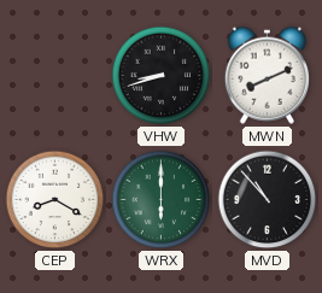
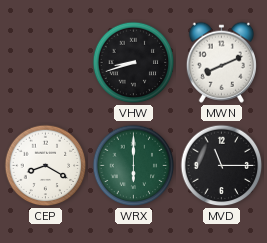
MVD: 10:53 -> 11:15
